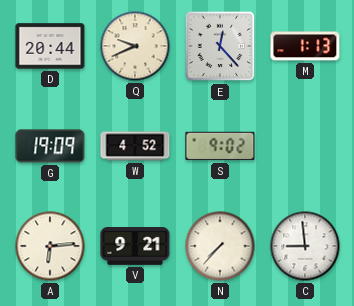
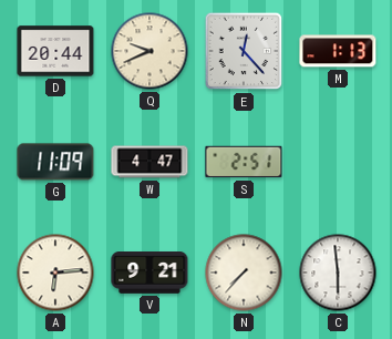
G: 19:09 -> 11:09
W: 4:52 -> 4:47
S: 9:02 -> 2:51
C: 8:59 -> 5:59
